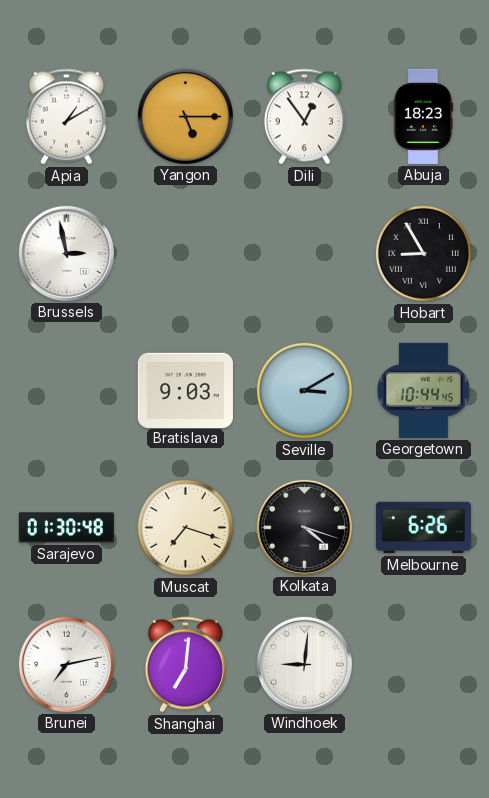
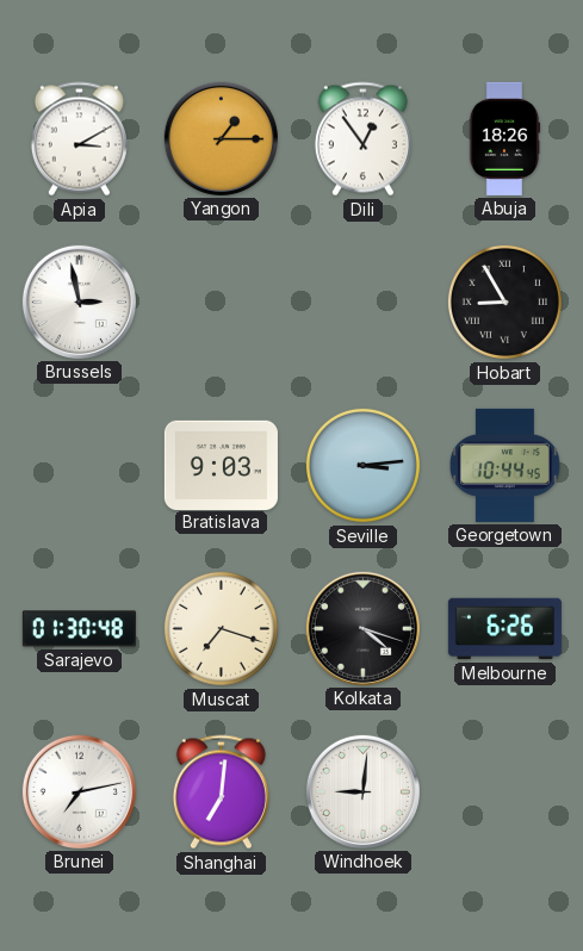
Apia: 1:10 -> 3:10
Yangon: 5:15 -> 1:15
Abuja: 18:23 -> 18:26
Seville: 3:10 -> 3:14
